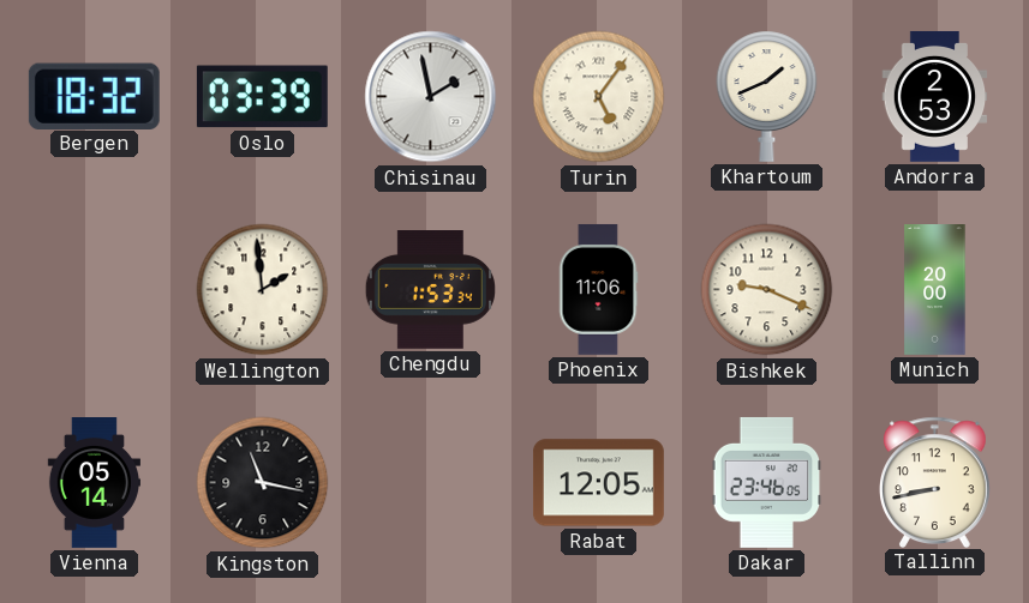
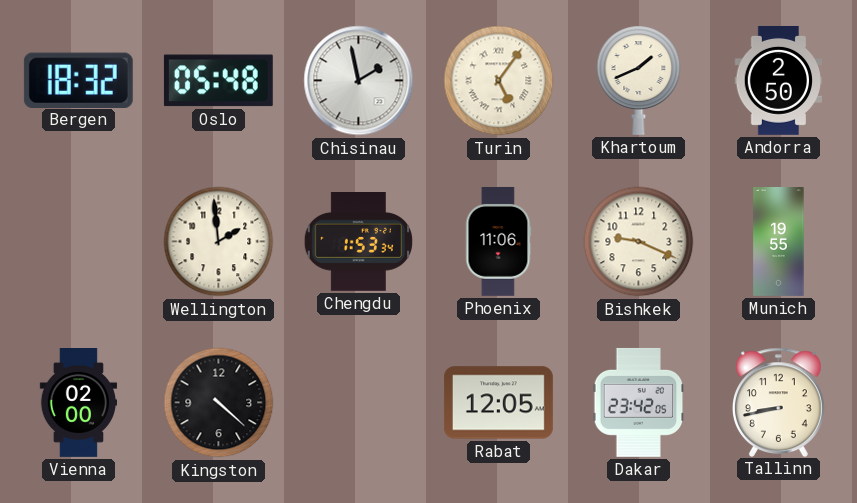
Oslo: 03:39 -> 05:48
Andorra: 2:53 -> 2:50
Munich: 20:00 -> 19:55
Vienna: 05:14 -> 02:00
Kingston: 11:17 -> 4:22
Dakar: 23:46 -> 23:42
